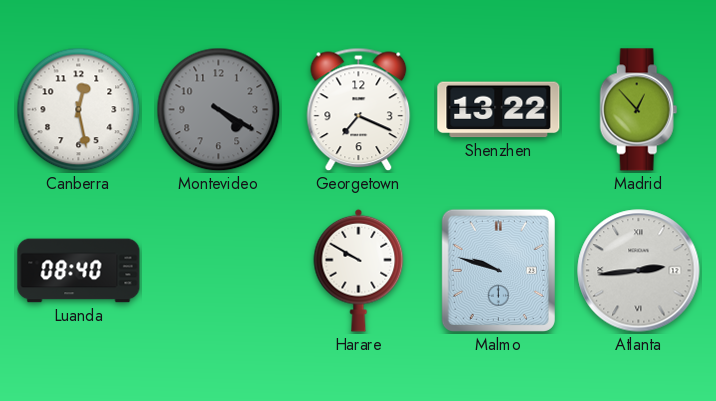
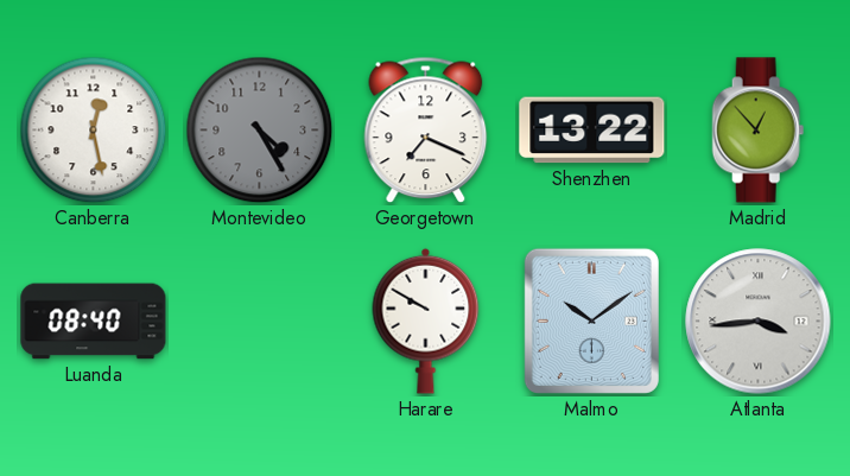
Montevideo: 4:20 -> 4:25
Malmo: 9:48 -> 10:09
Atlanta: 2:44 -> 3:44
